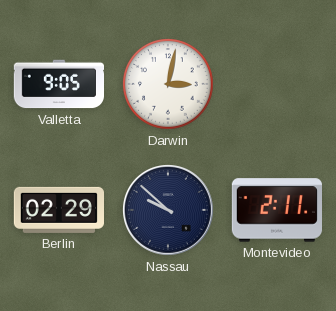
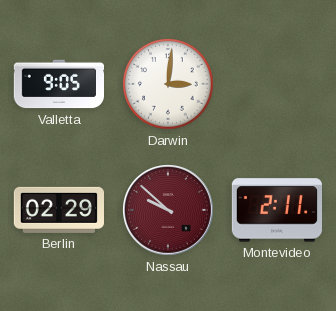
Darwin: 3:02 -> 3:01
Nassau dial: navy -> burgundy
